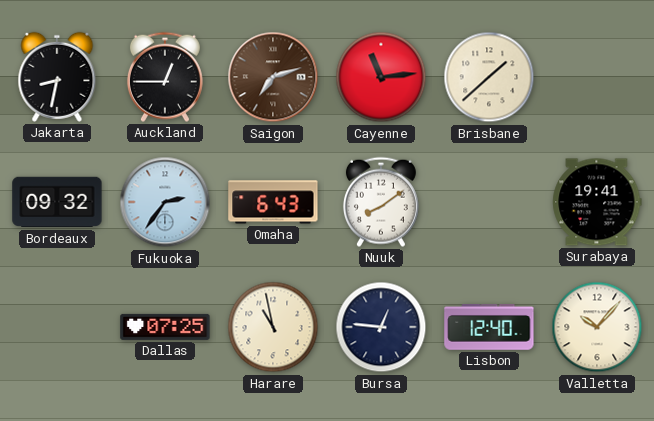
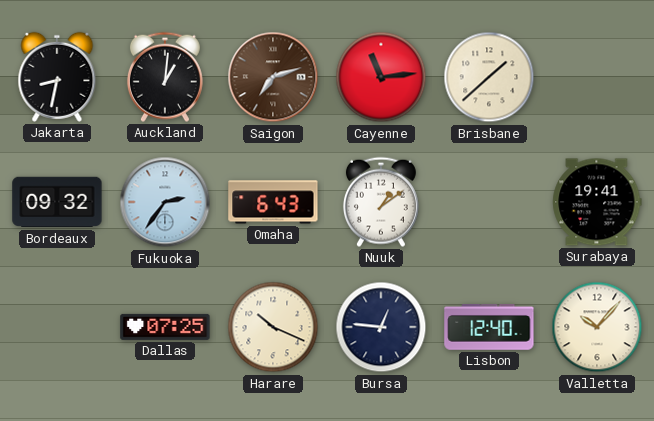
Auckland: 12:45 -> 1:01
Nuuk: 8:09 -> 1:09
Harare: 10:58 -> 10:19
